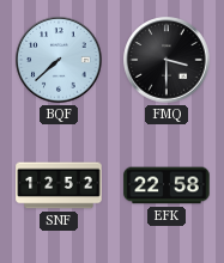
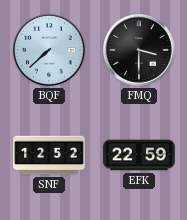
EFK: 22:58 -> 22:59
